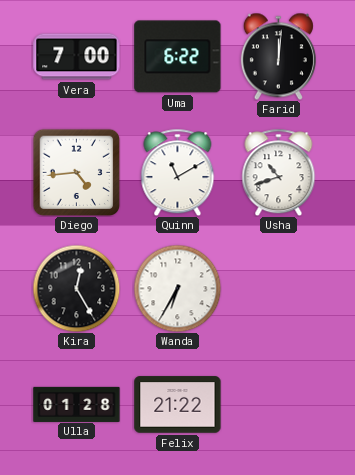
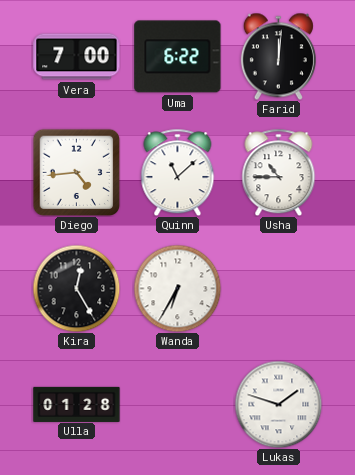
Quinn: 11:10 -> 11:08
Usha: 10:42 -> 10:45
Felix: 21:22 -> none
Lukas: none -> 1:48
